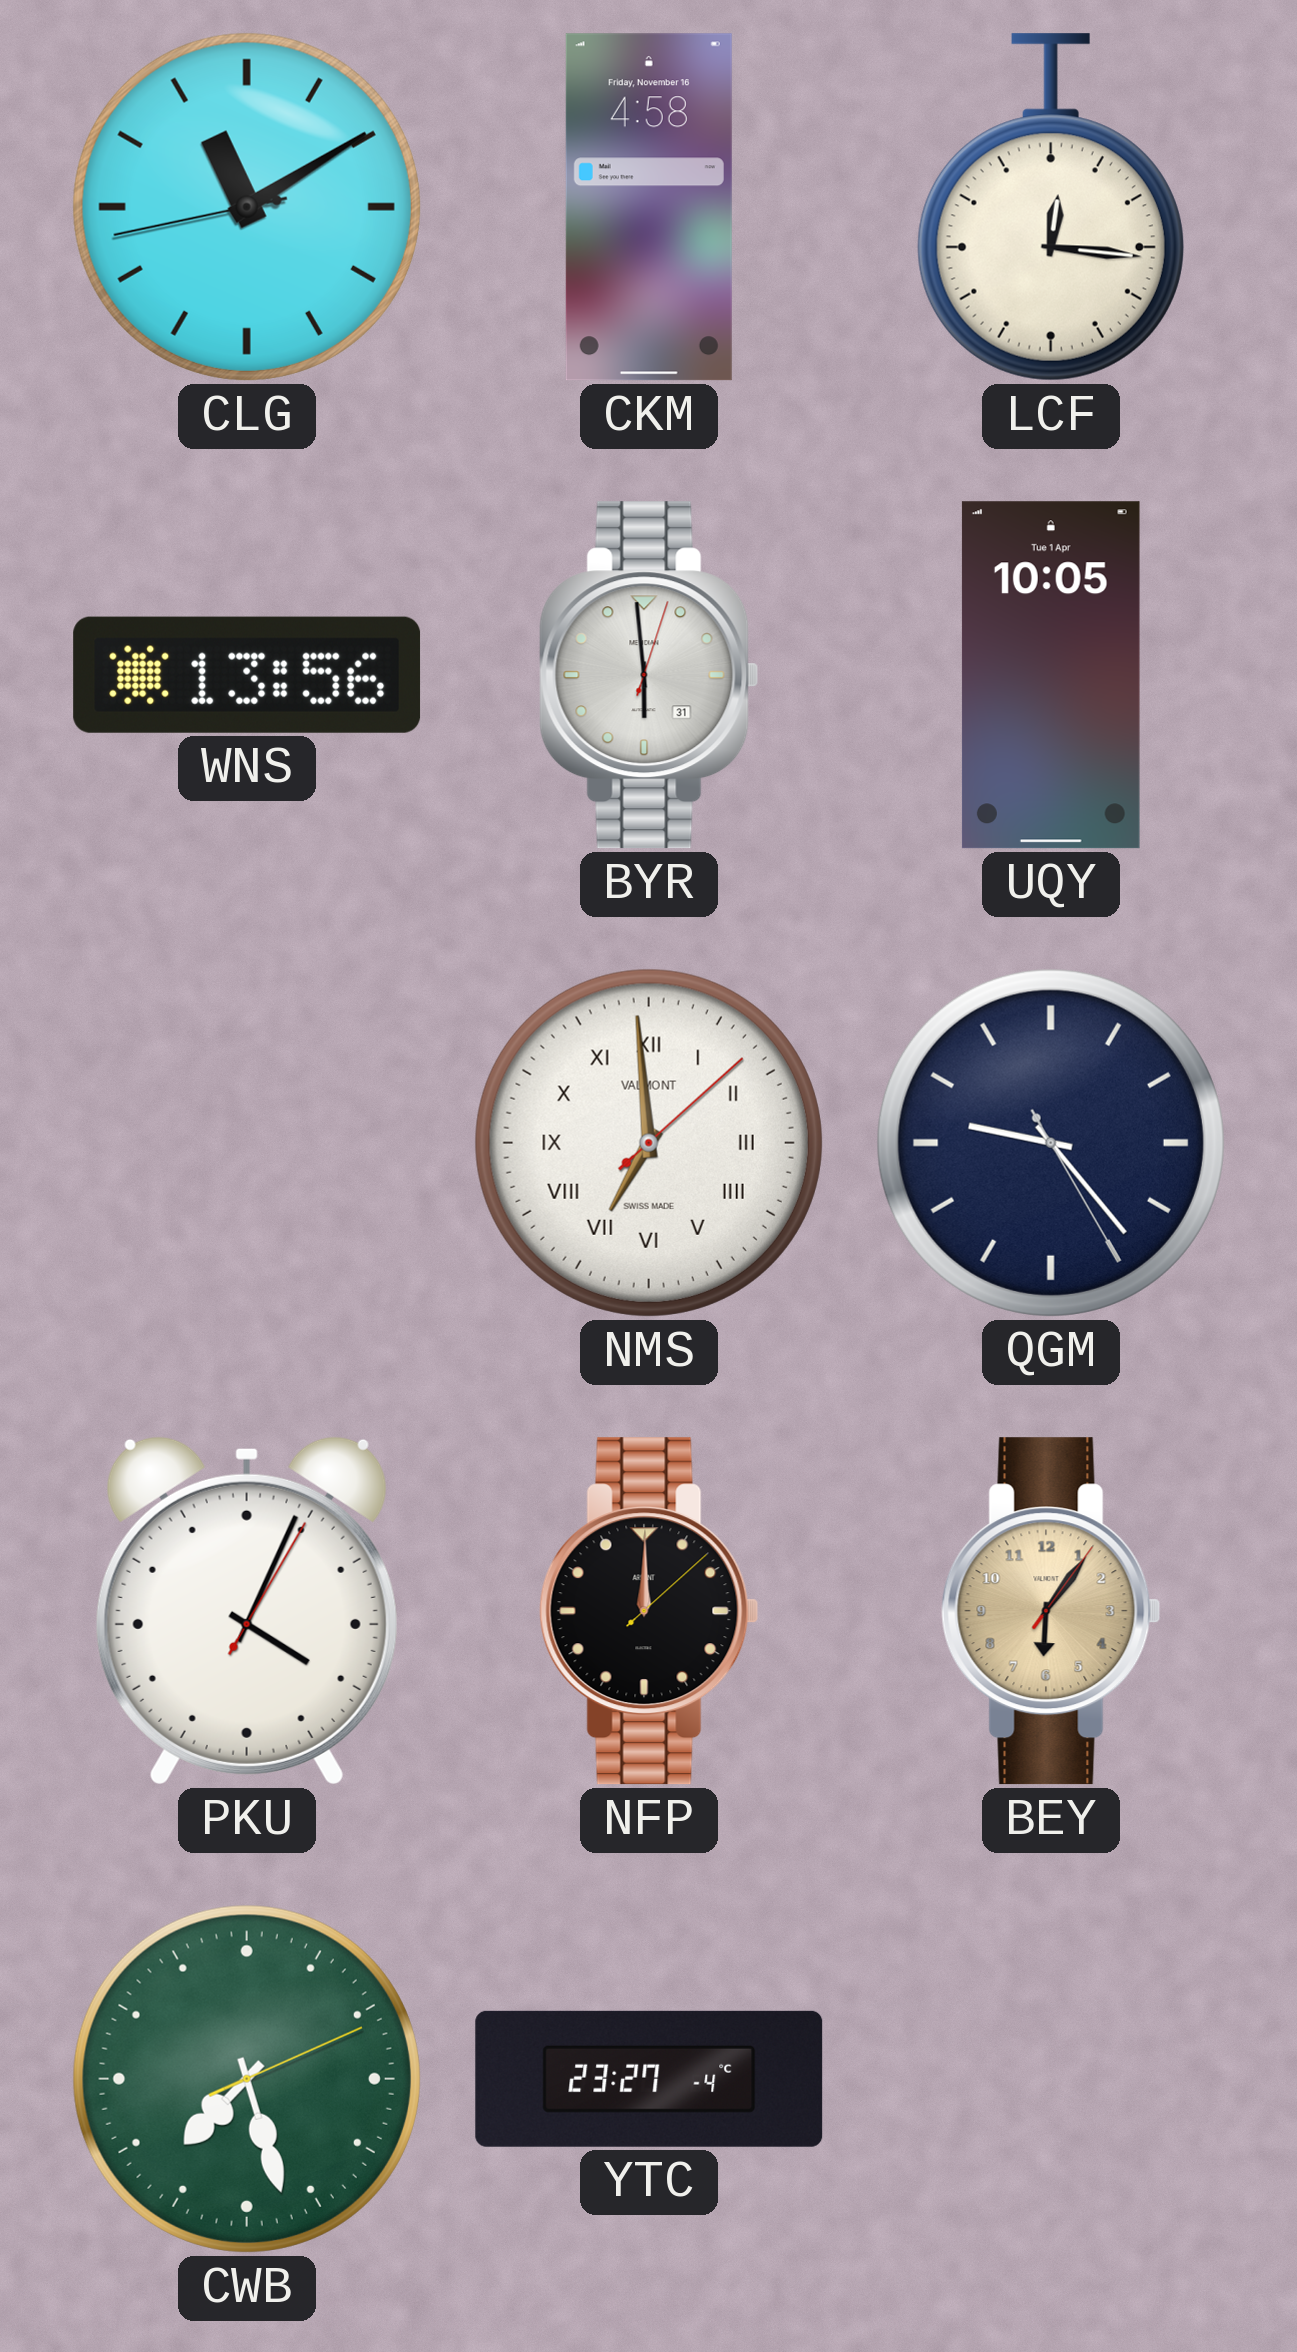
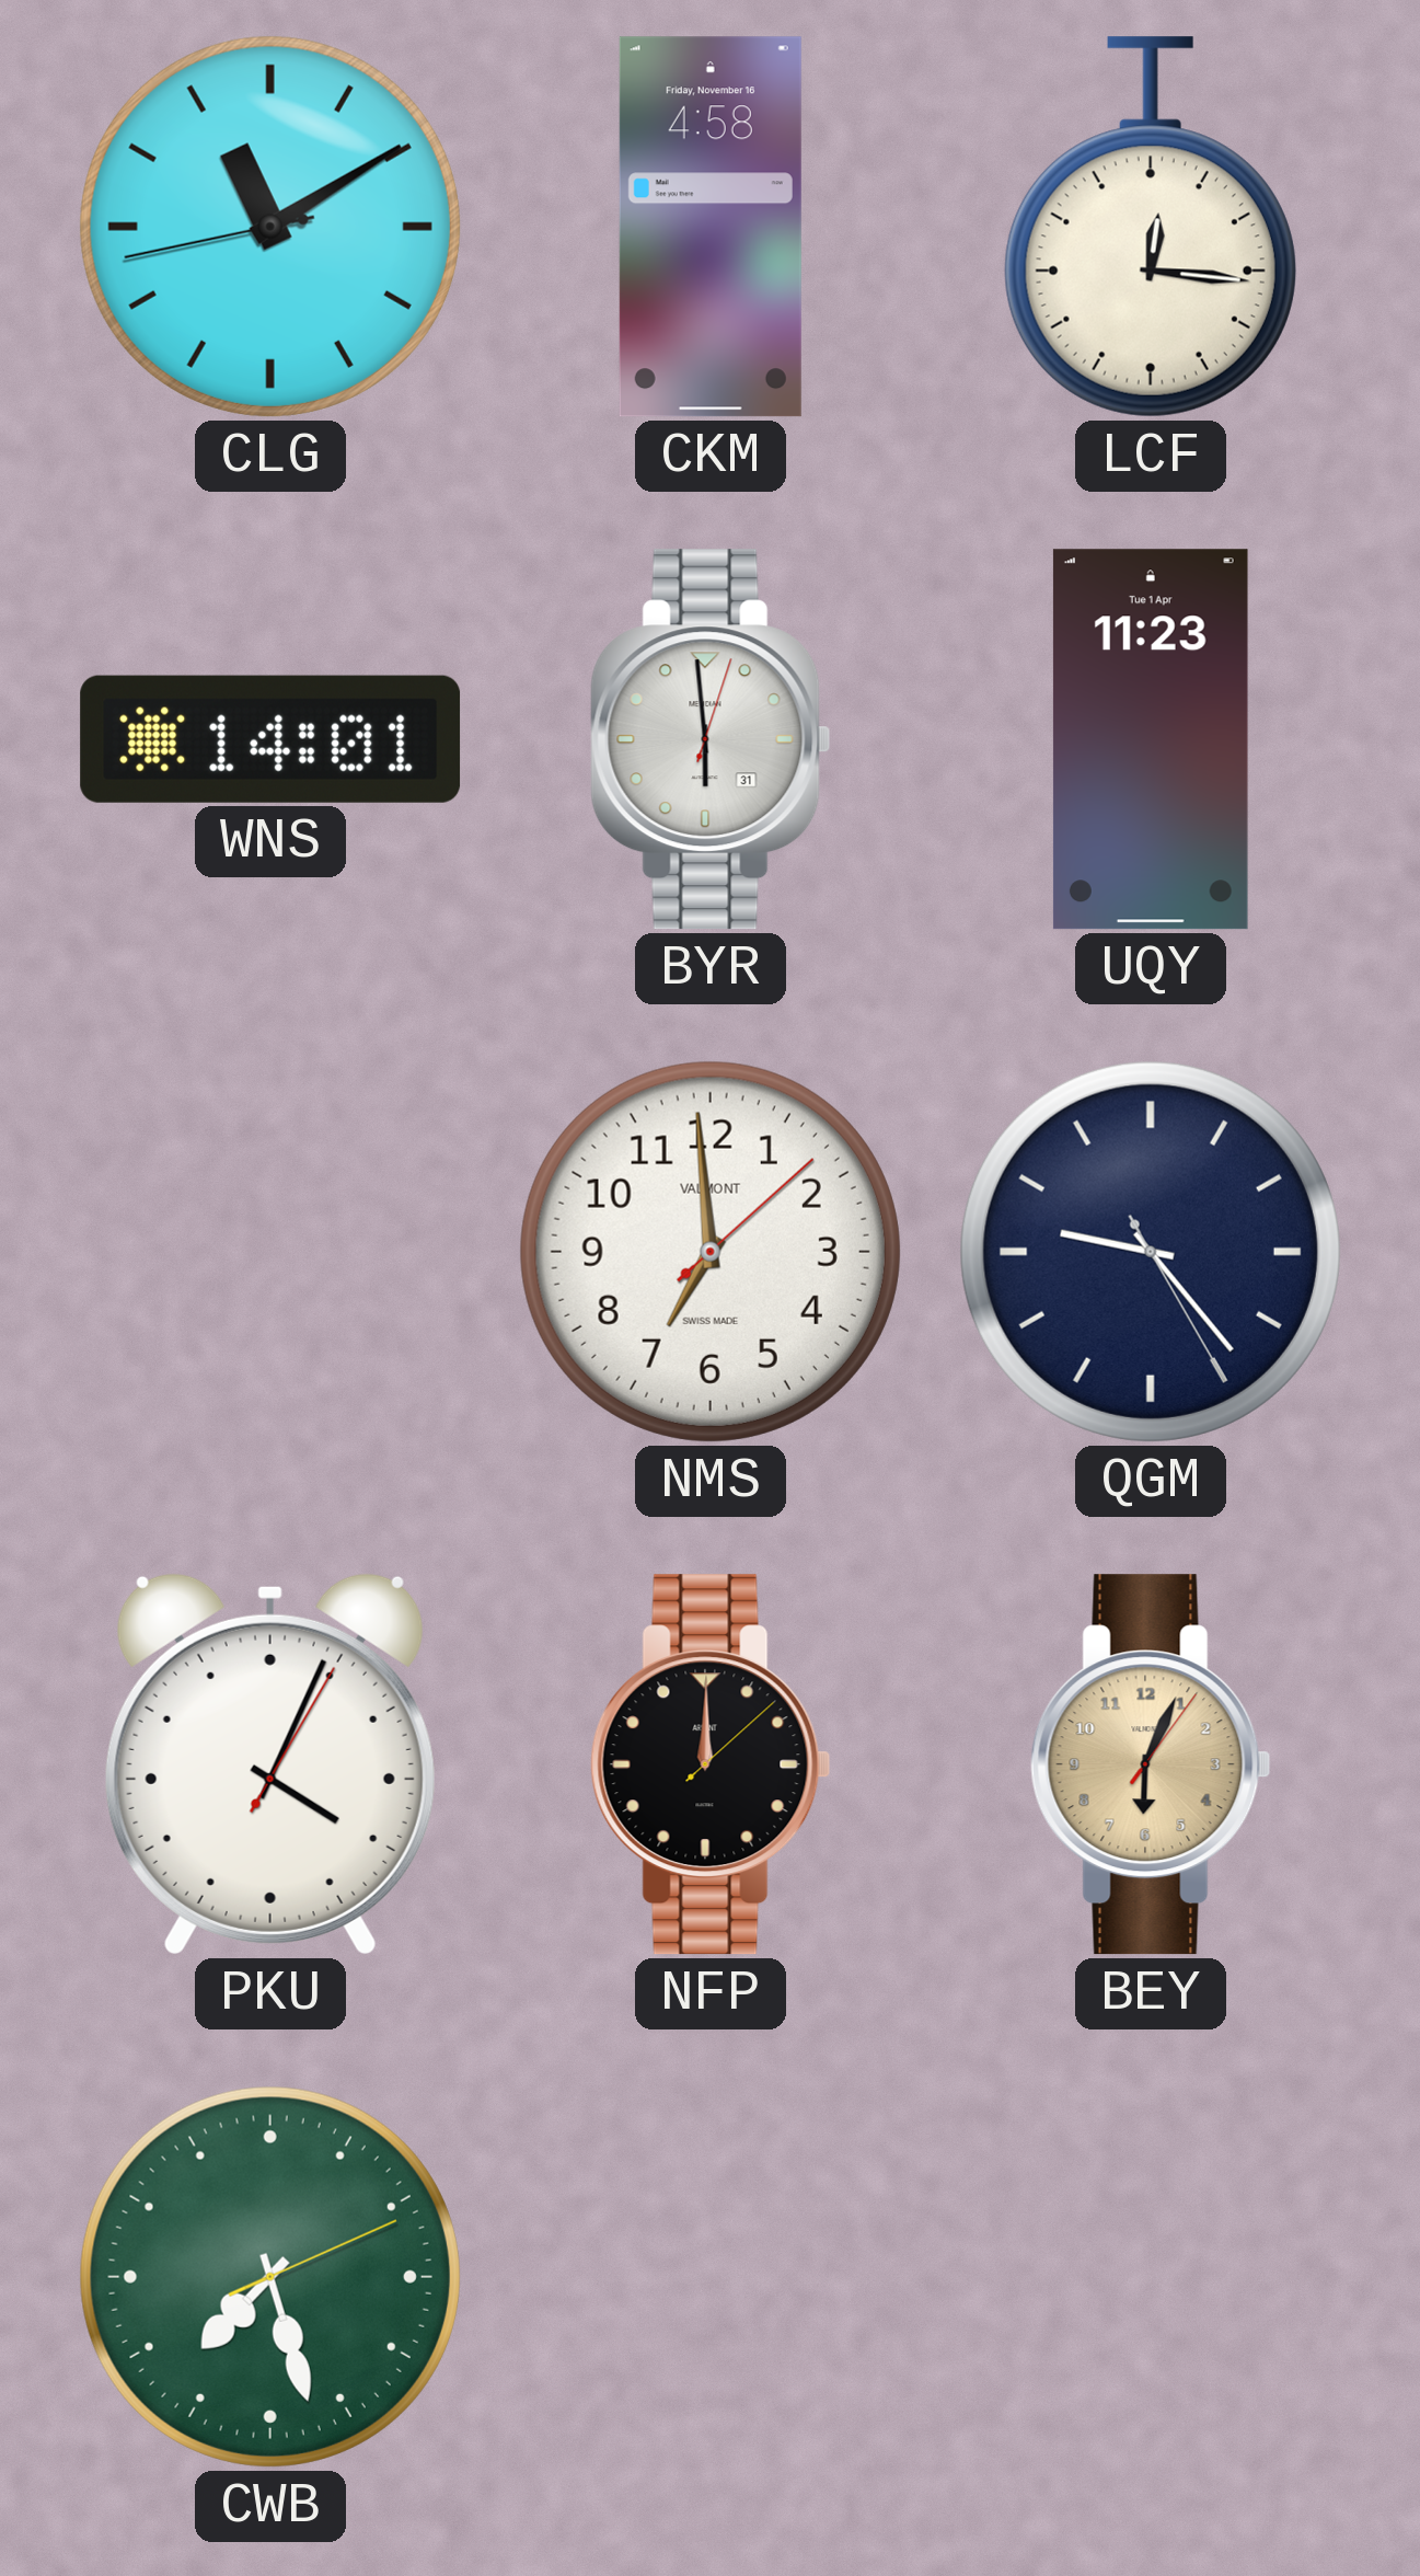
WNS: 13:56 -> 14:01
UQY: 10:05 -> 11:23
NMS numerals: Roman -> Arabic
BEY: 6:06 -> 6:04
YTC: 23:27 -> none
